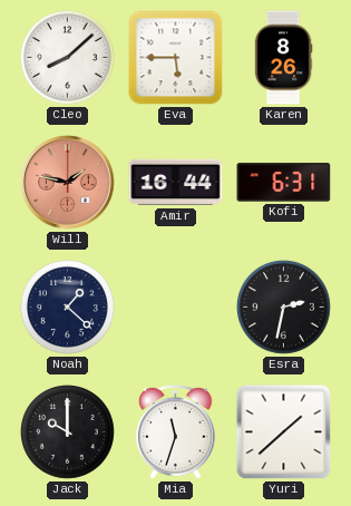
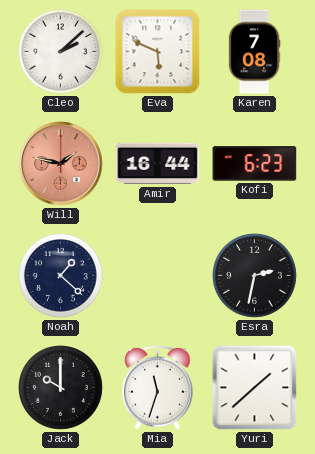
Cleo: 8:08 -> 2:08
Eva: 5:45 -> 5:49
Karen: 8:26 -> 7:08
Kofi: 6:31 -> 6:23
